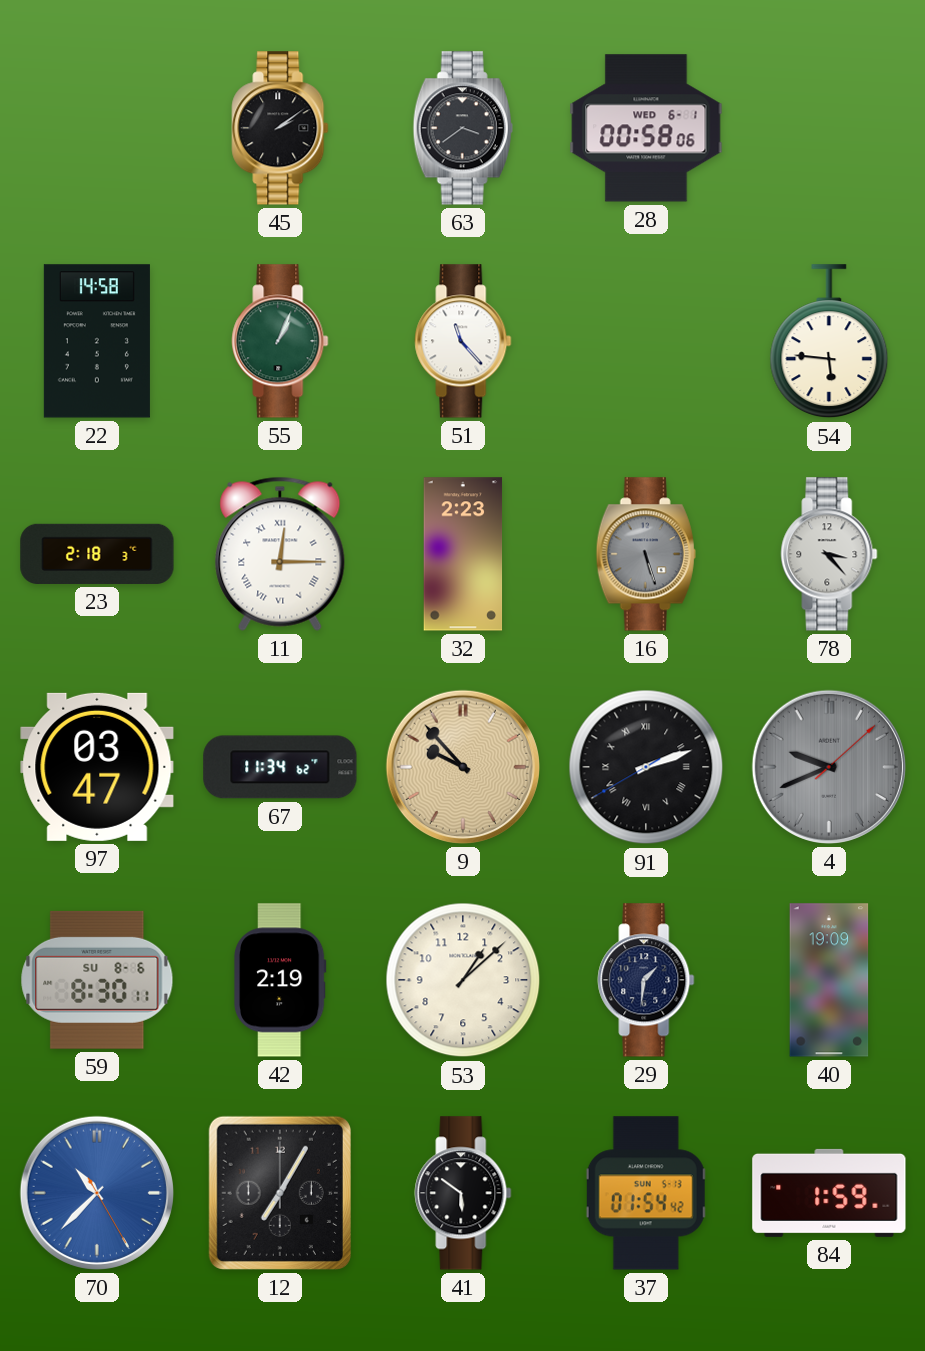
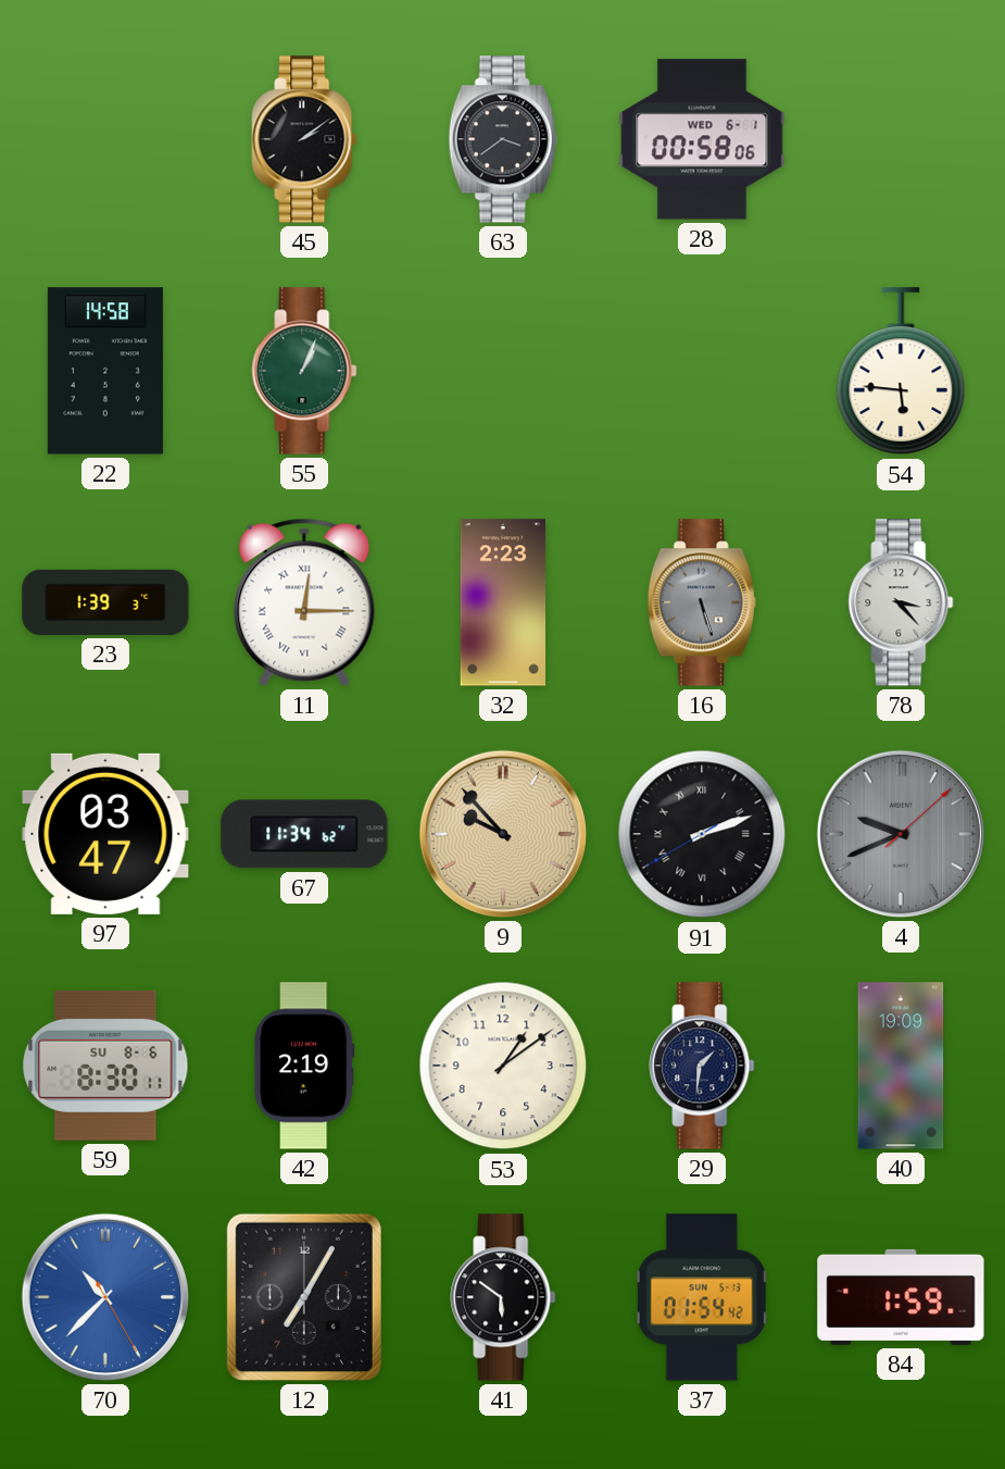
51: 11:23 -> none
23: 2:18 -> 1:39
53: 1:08 -> 1:09
